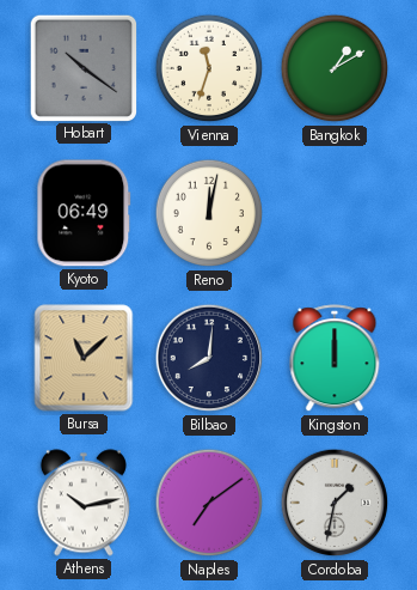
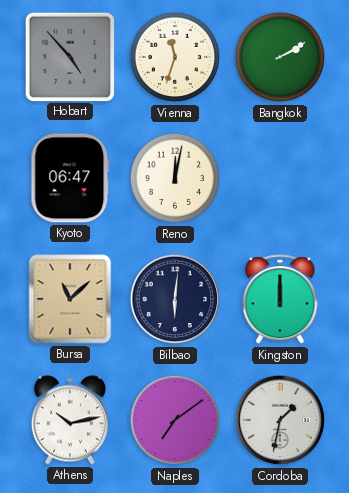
Hobart: 10:21 -> 4:53
Bangkok: 1:10 -> 2:10
Kyoto: 06:49 -> 06:47
Bilbao: 8:01 -> 6:01
